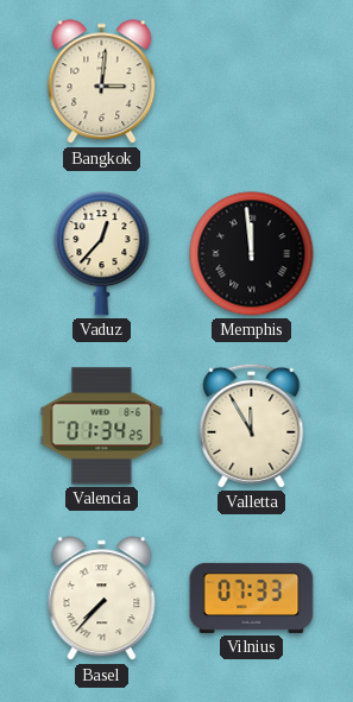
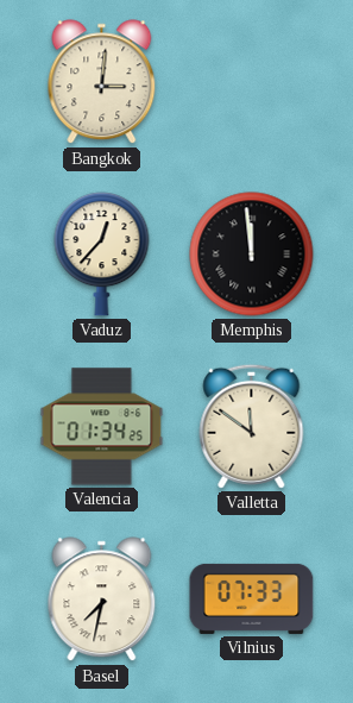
Valletta: 11:55 -> 11:51
Basel: 7:37 -> 7:32
